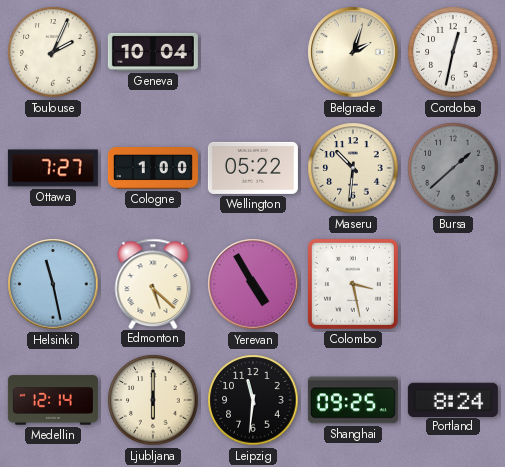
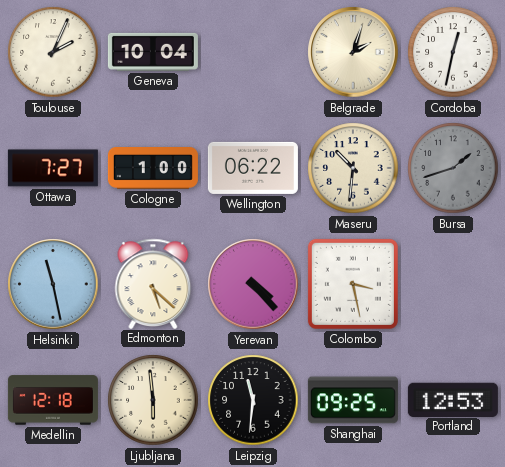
Wellington: 05:22 -> 06:22
Bursa: 1:38 -> 1:42
Yerevan: 4:55 -> 4:23
Medellin: 12:14 -> 12:18
Ljubljana: 6:00 -> 5:59
Portland: 8:24 -> 12:53
